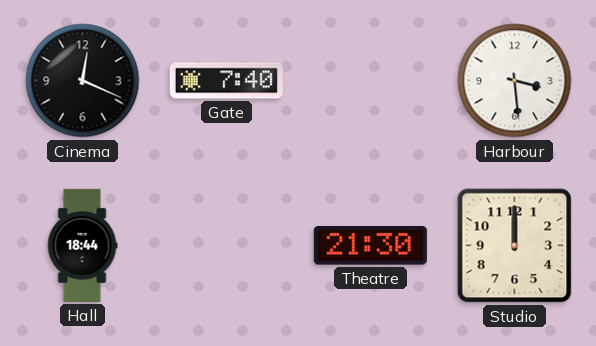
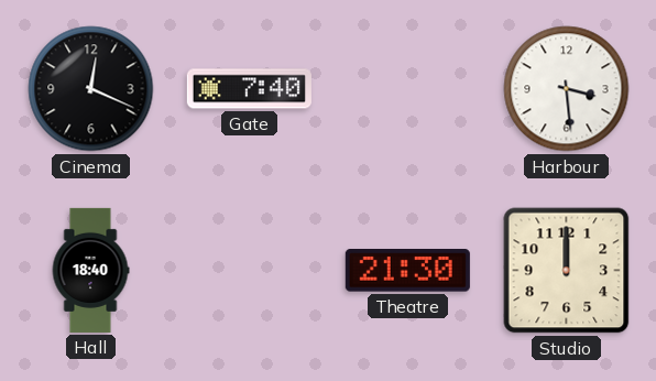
Hall: 18:44 -> 18:40
